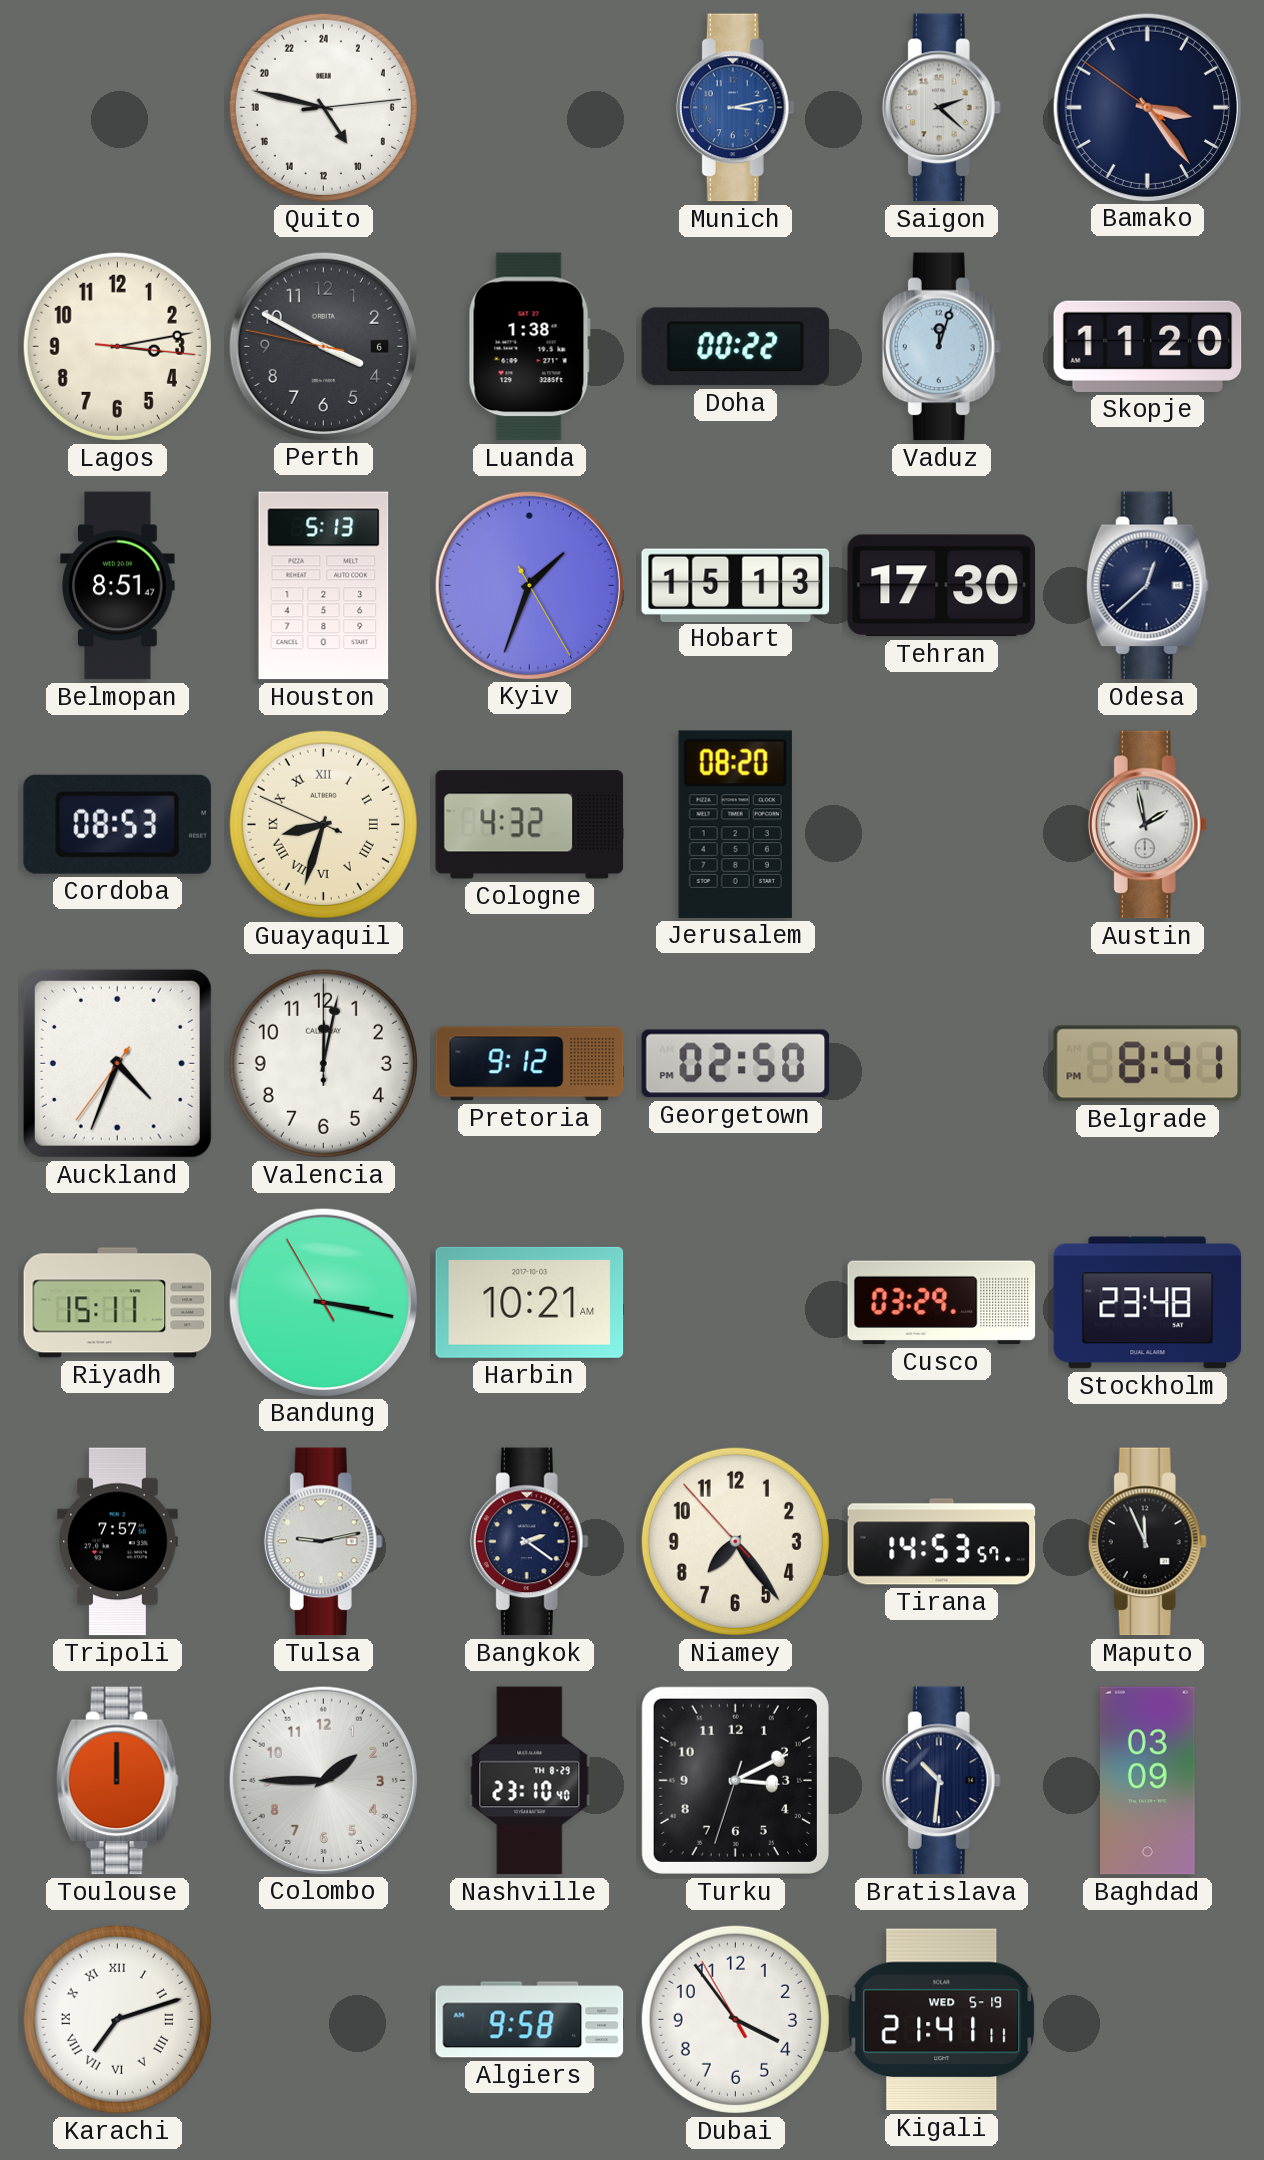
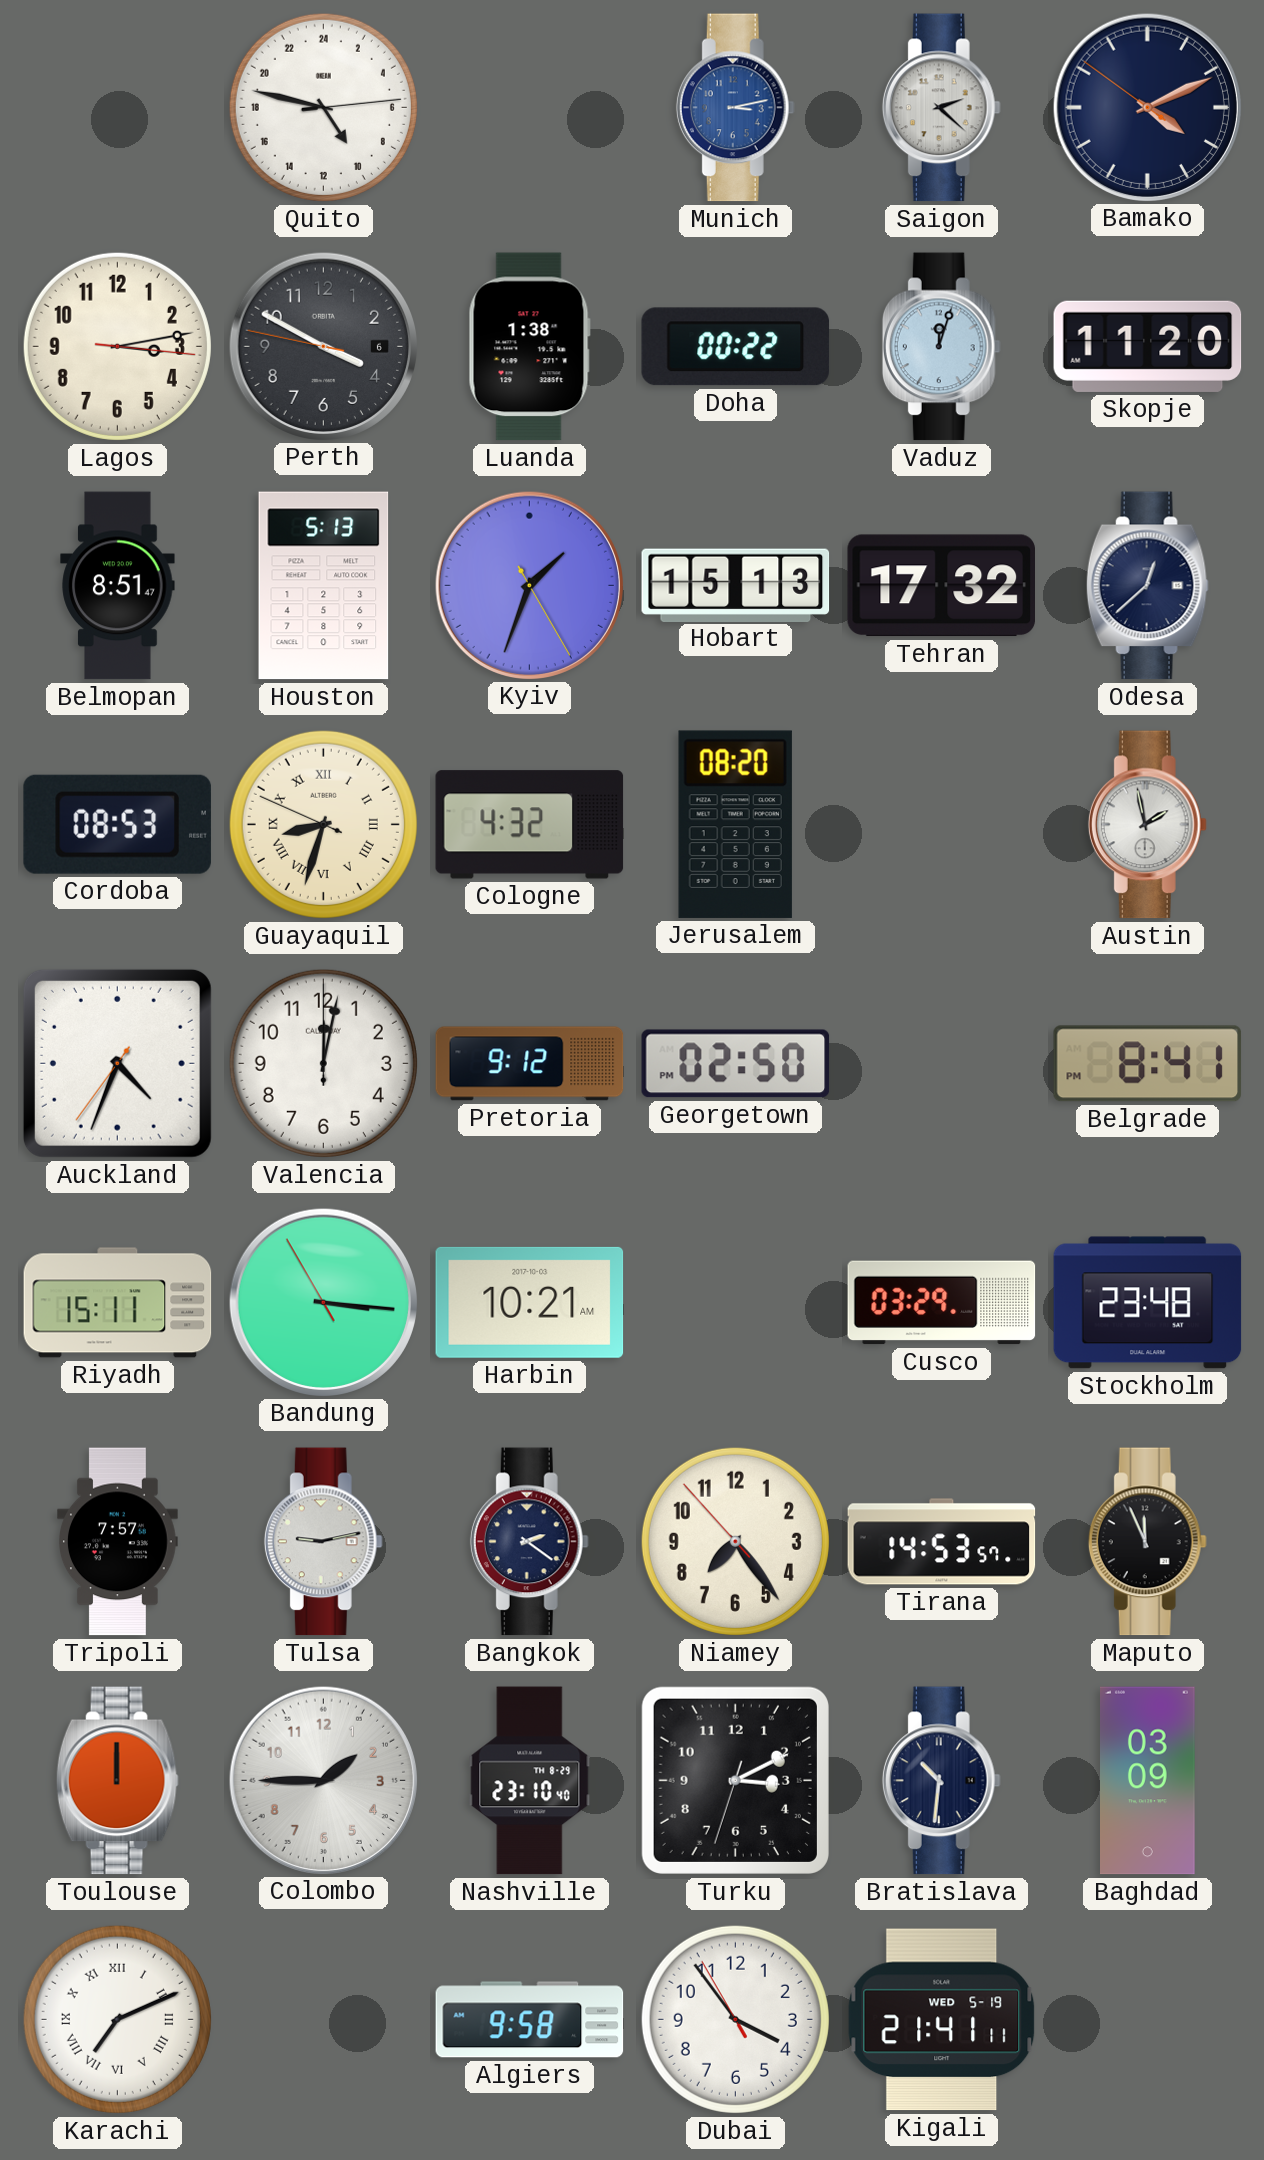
Bamako: 3:23 -> 4:10
Tehran: 17:30 -> 17:32
Bandung: 3:16 -> 3:15
Karachi: 7:12 -> 7:11
